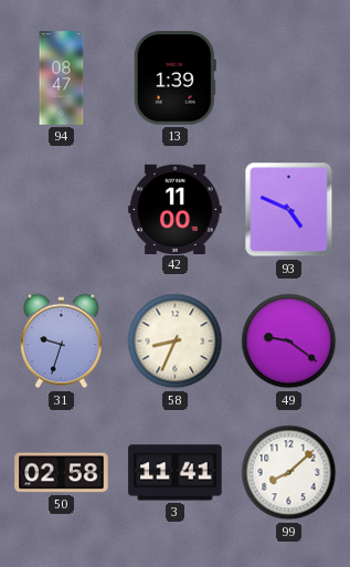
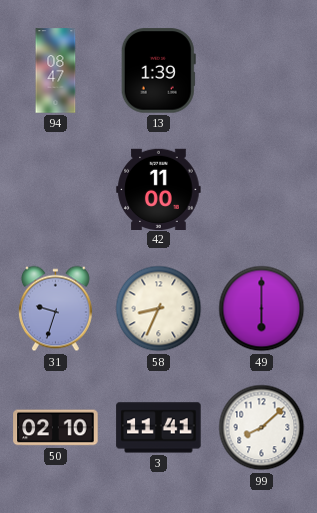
93: 4:49 -> none
49: 9:21 -> 6:00
50: 02:58 -> 02:10
